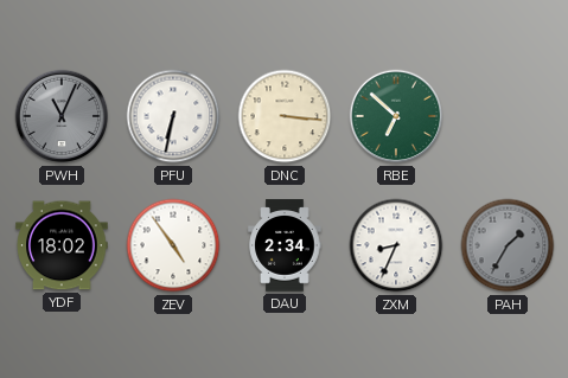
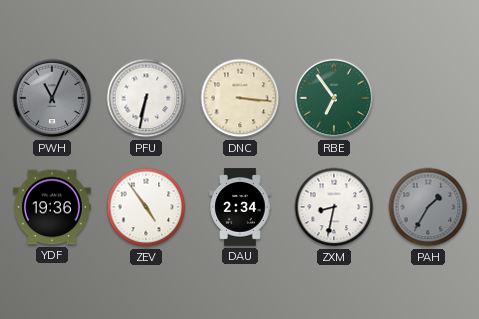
RBE: 6:52 -> 6:54
YDF: 18:02 -> 19:36
ZXM: 8:34 -> 8:32
